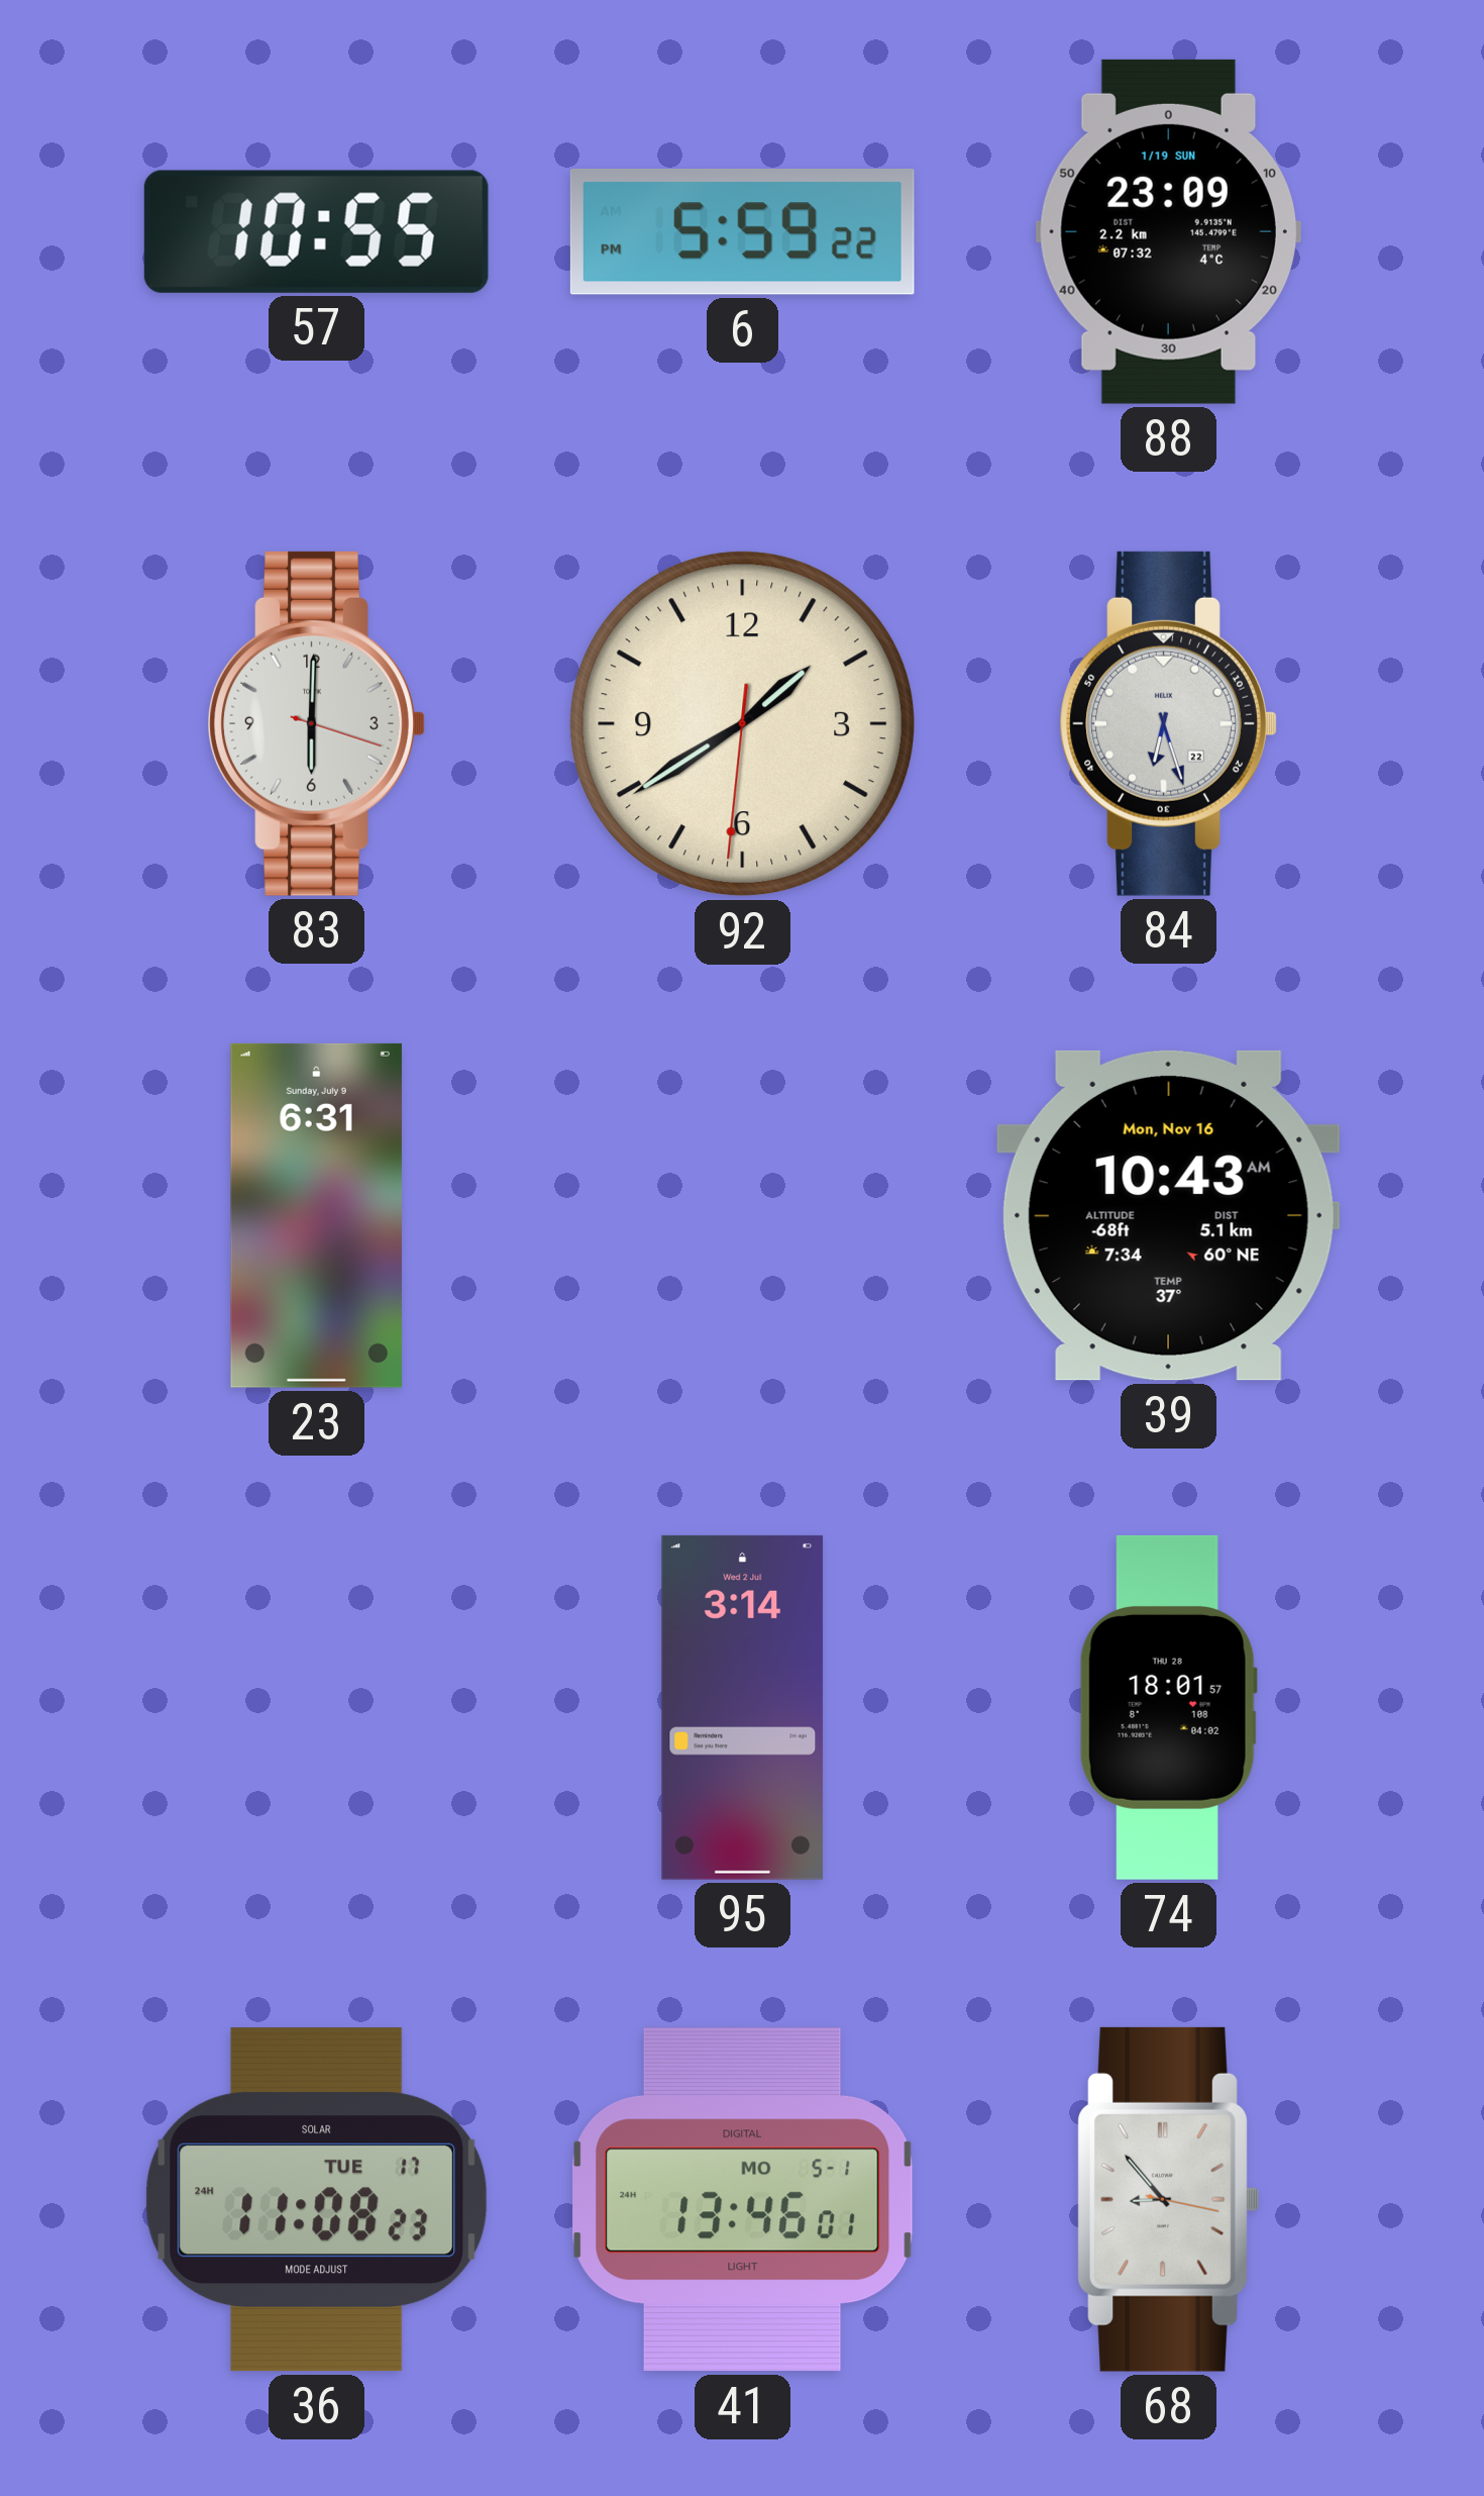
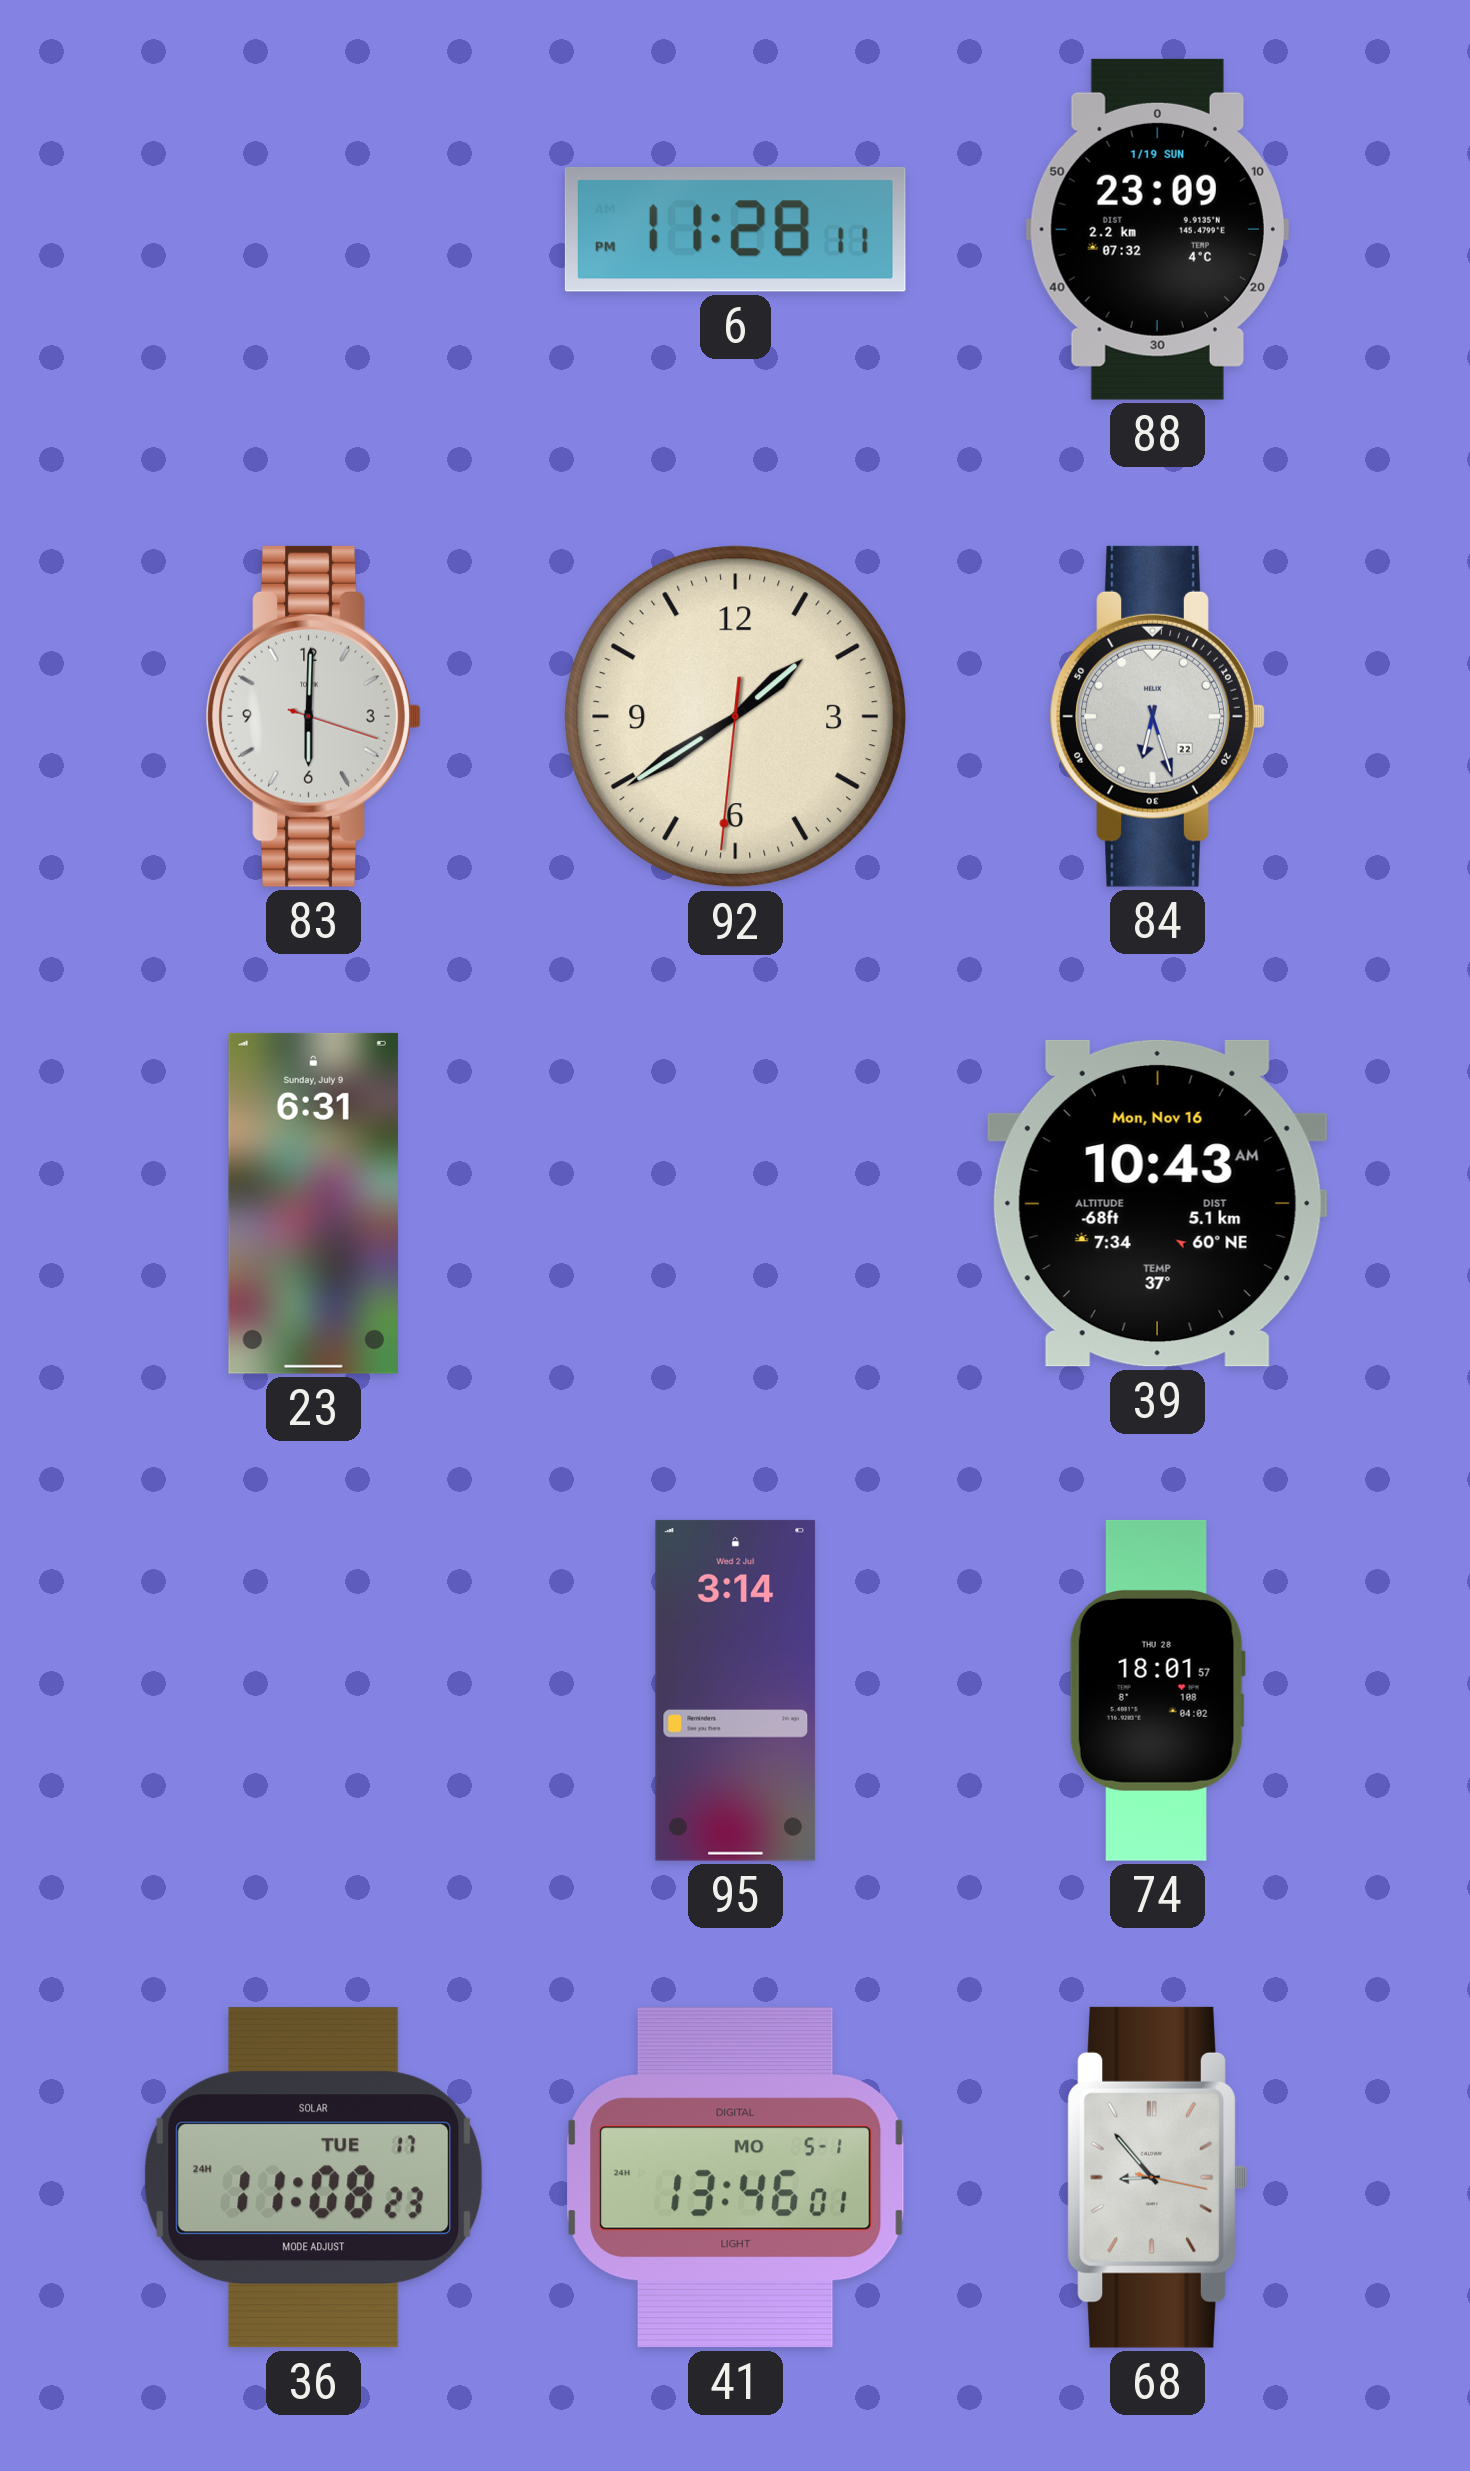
57: 10:55 -> none
6: 5:59 -> 11:28
